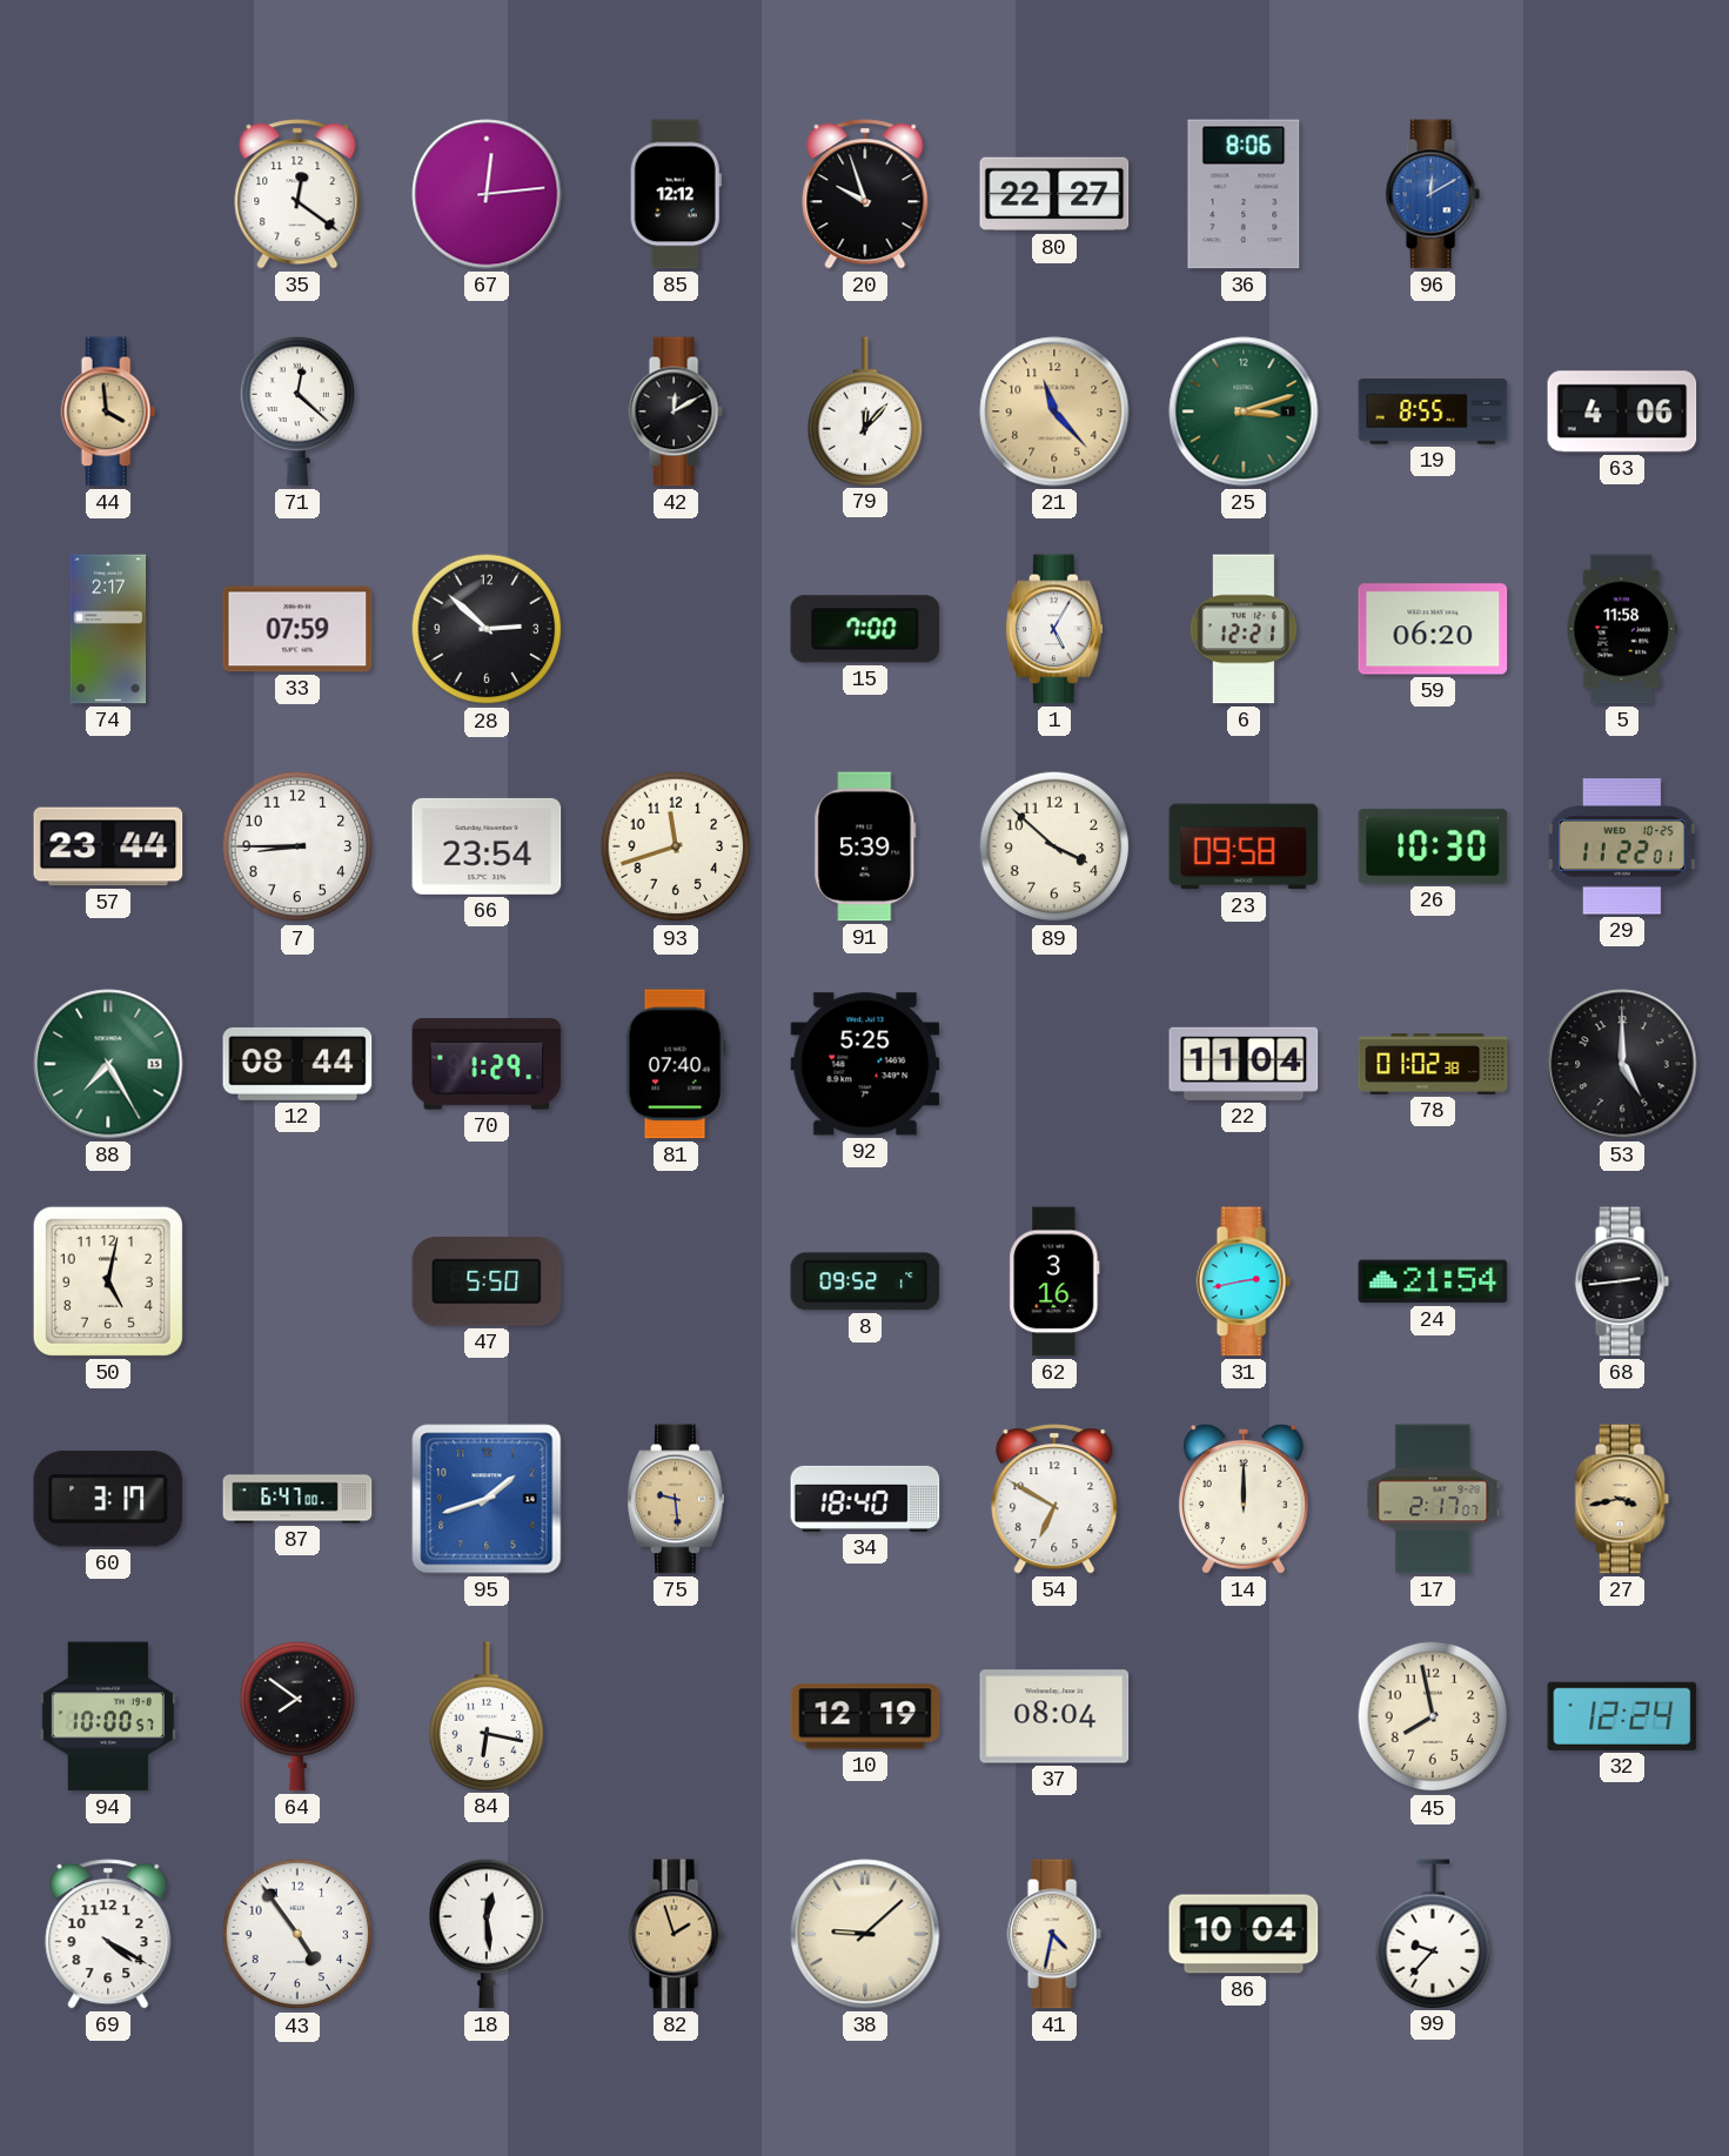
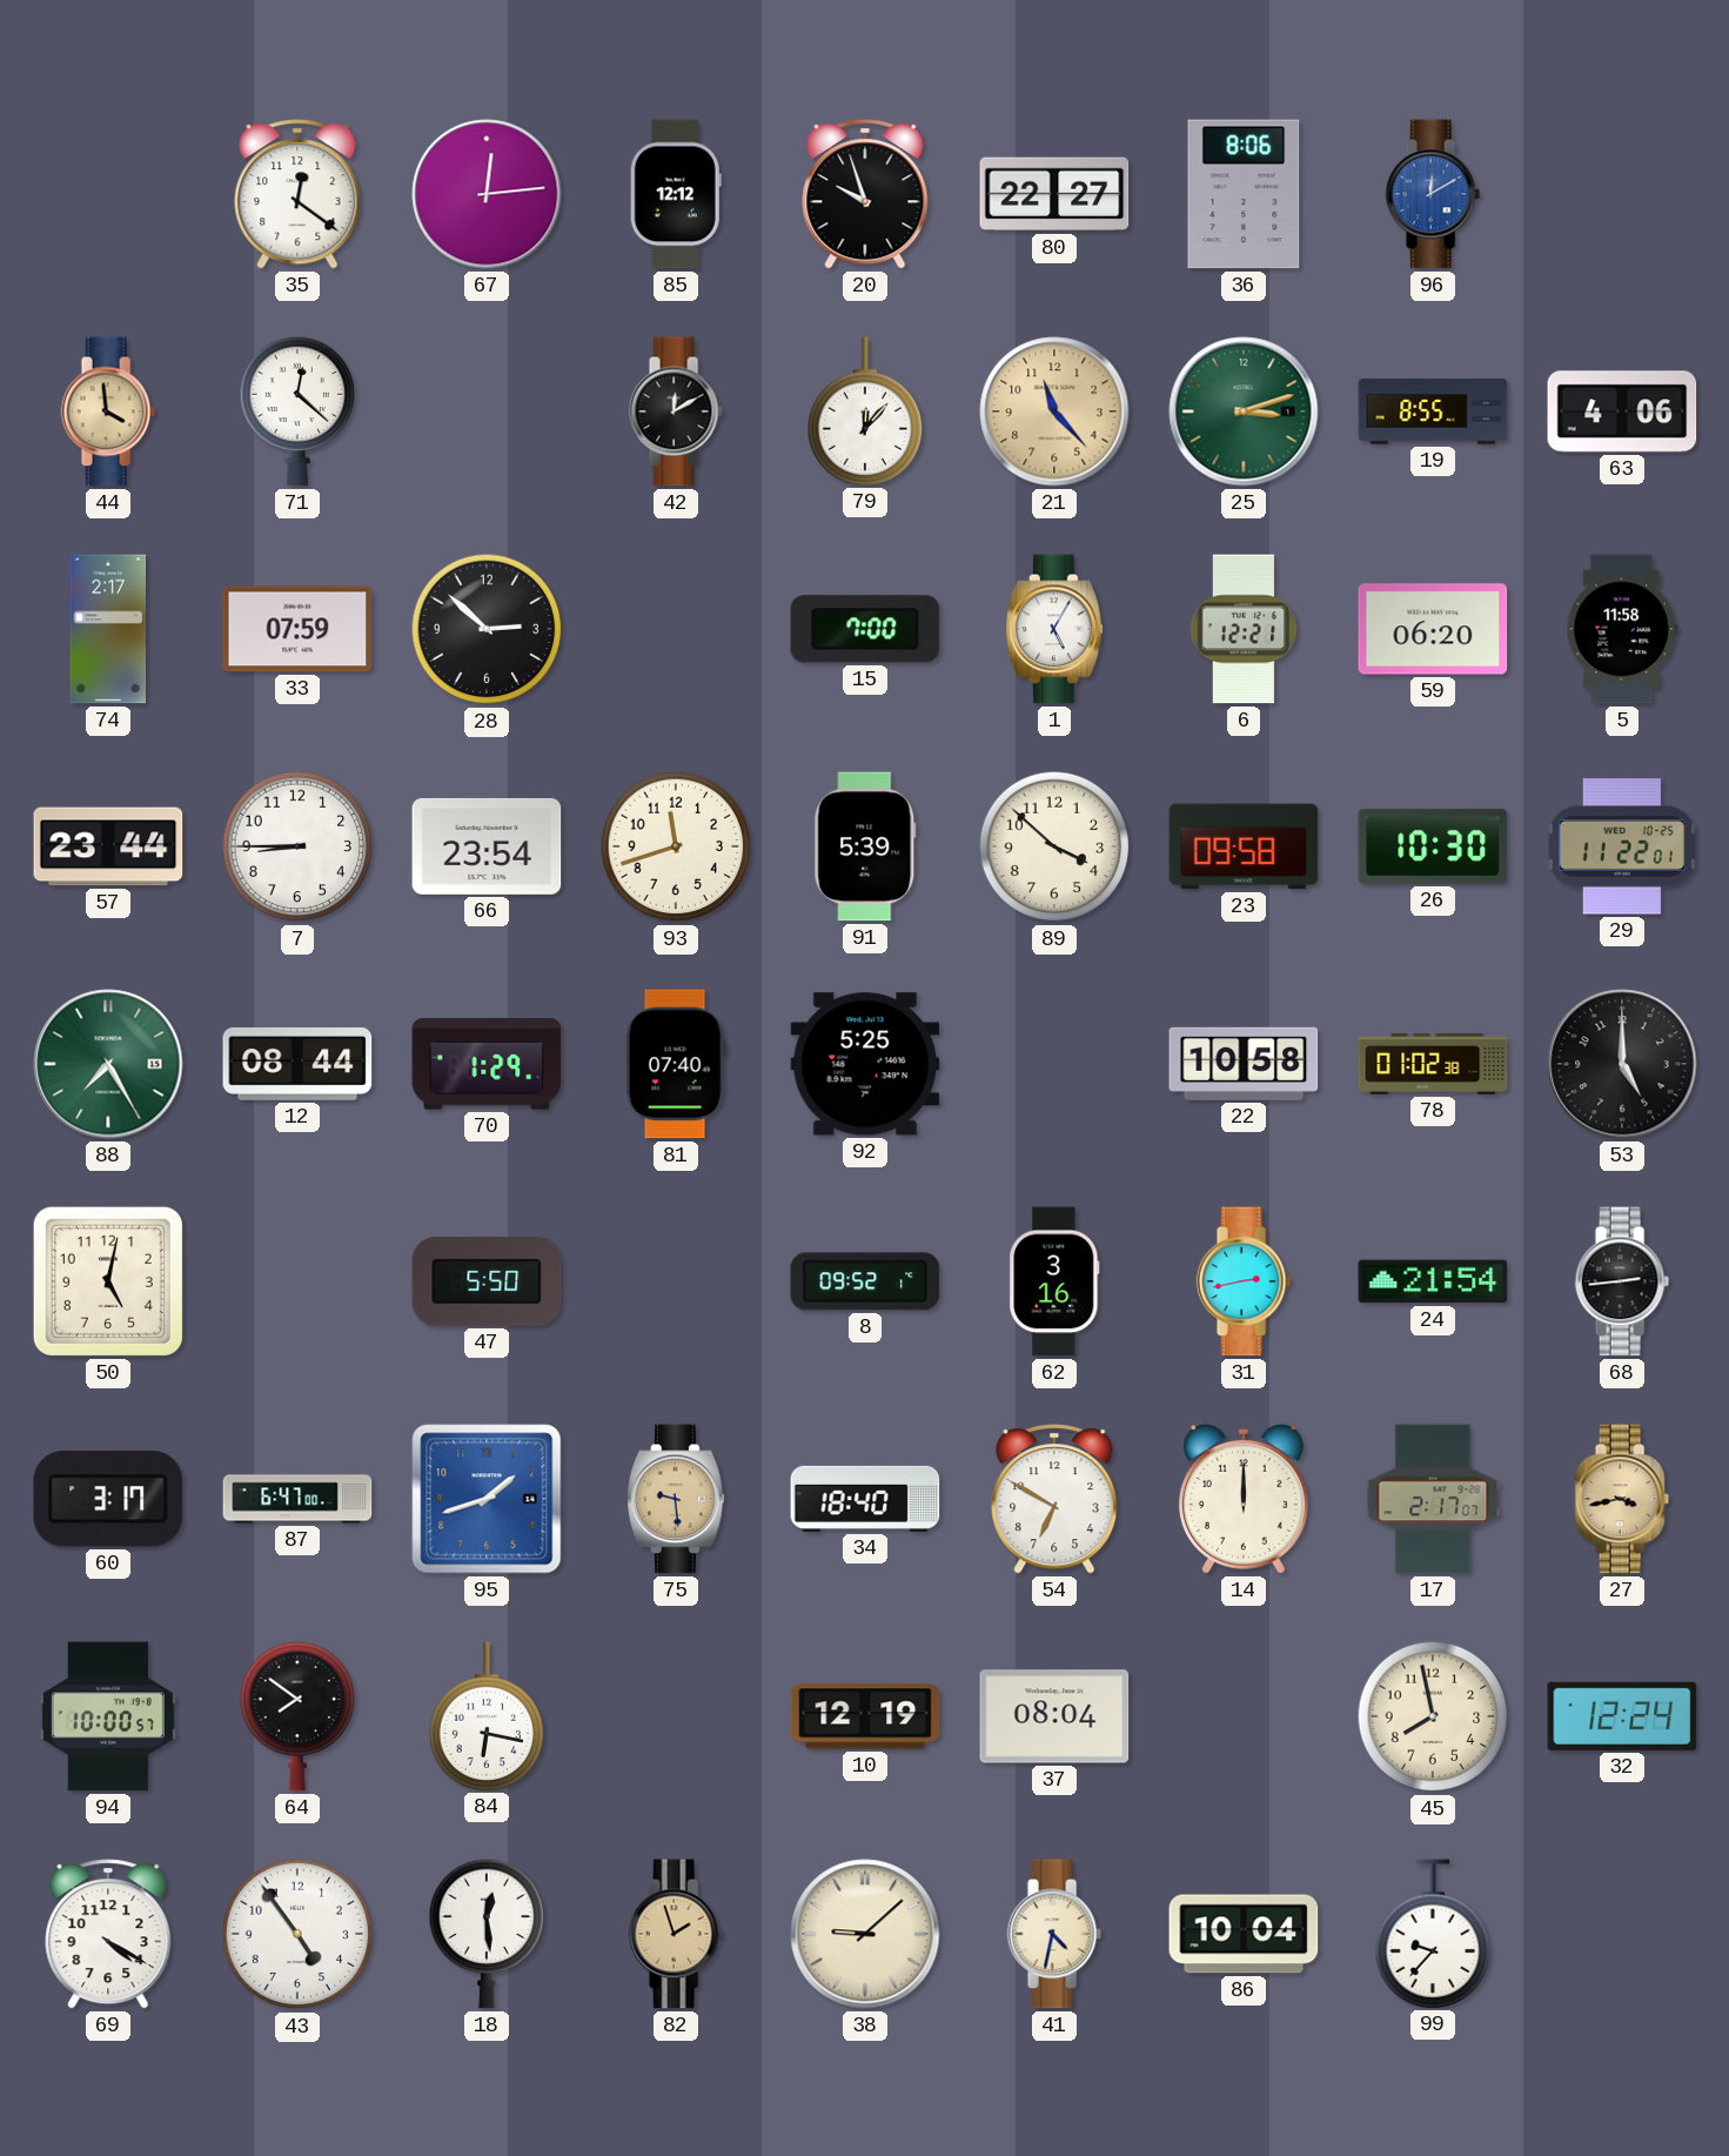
22: 11:04 -> 10:58
